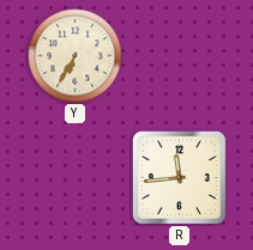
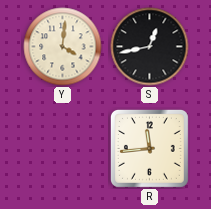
Y: 6:35 -> 4:01
S: none -> 12:43
